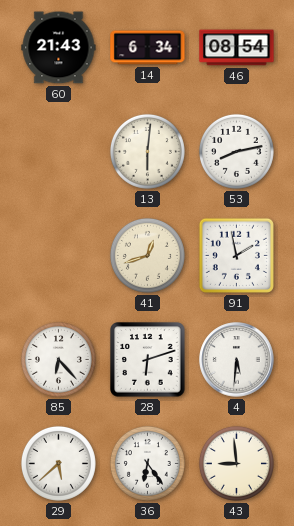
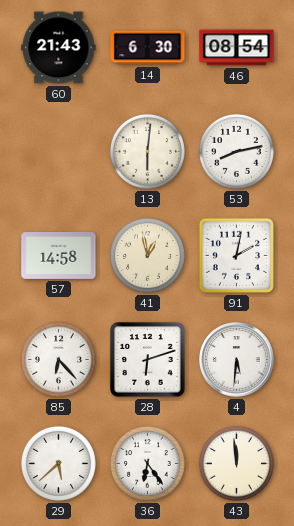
14: 6:34 -> 6:30
57: none -> 14:58
41: 12:42 -> 12:58
91: 1:58 -> 2:02
43: 8:59 -> 11:59
